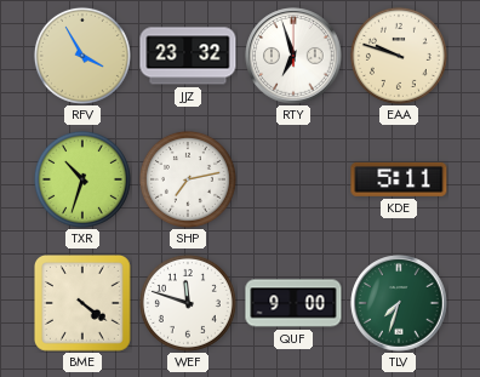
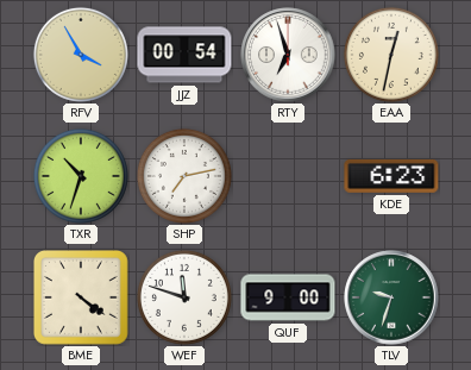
JJZ: 23:32 -> 00:54
EAA: 9:48 -> 12:32
KDE: 5:11 -> 6:23
TLV: 7:33 -> 9:33
